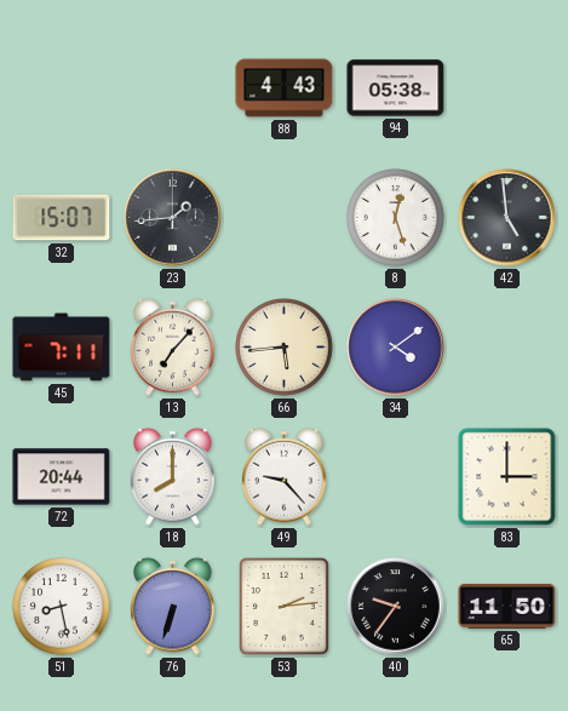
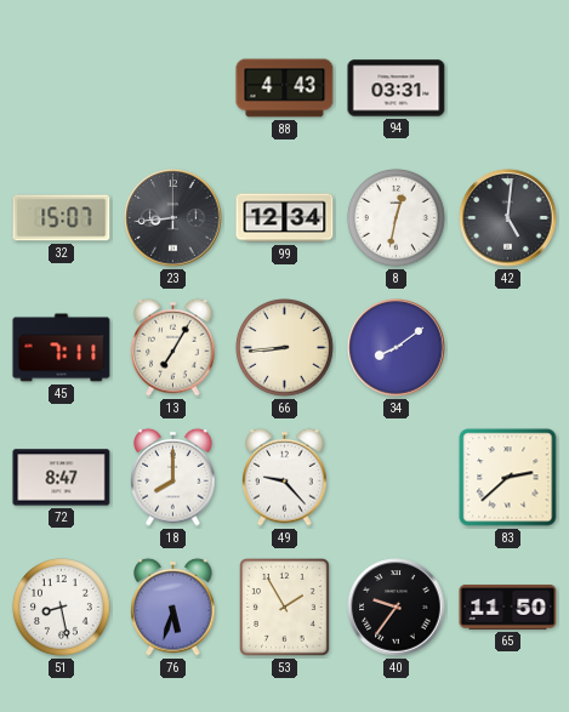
94: 05:38 -> 03:31
23: 1:44 -> 8:44
99: none -> 12:34
8: 12:27 -> 12:32
42: 4:59 -> 5:01
13: 7:07 -> 7:05
66: 5:44 -> 8:44
34: 4:09 -> 8:09
72: 20:44 -> 8:47
83: 3:00 -> 2:38
76: 6:33 -> 5:33
53: 2:14 -> 1:55
